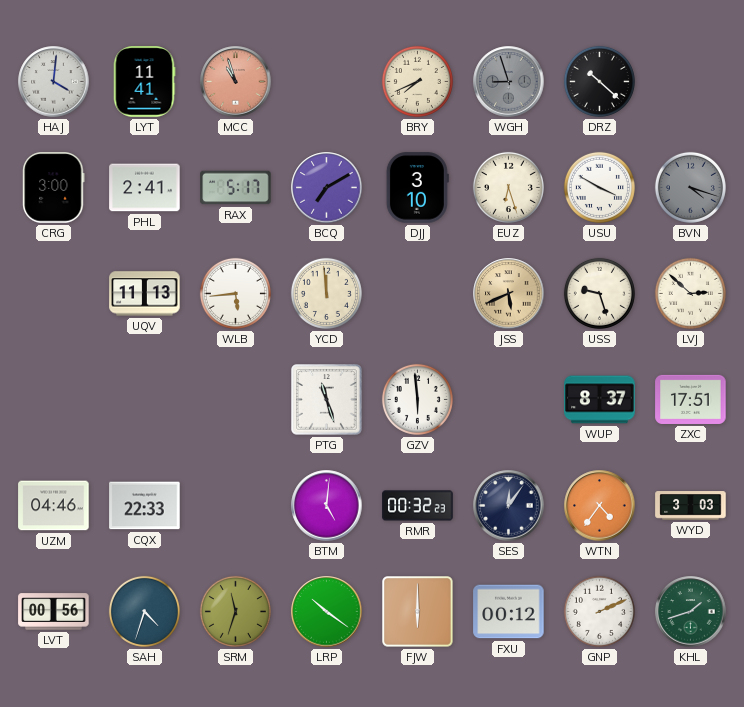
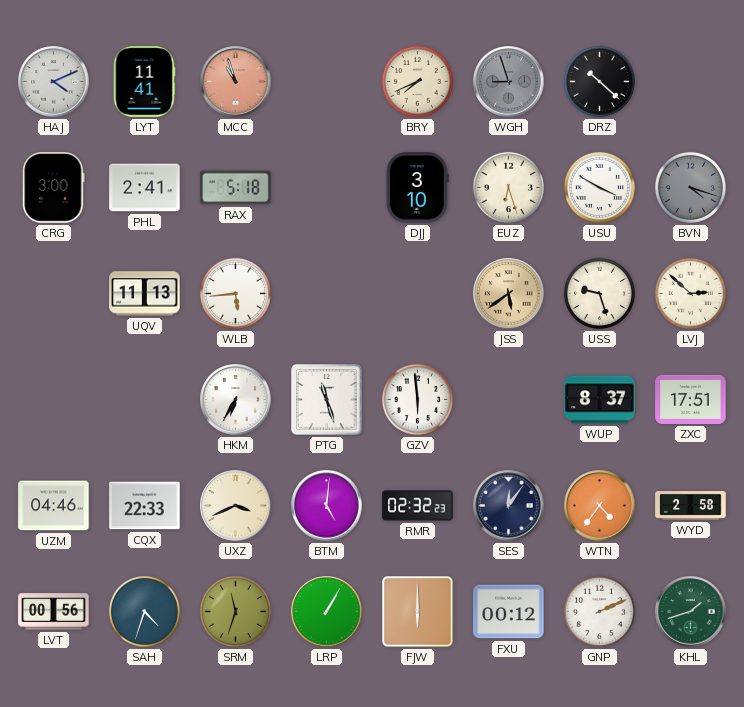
HAJ: 4:01 -> 4:11
RAX: 5:17 -> 5:18
BCQ: 7:10 -> none
YCD: 11:59 -> none
JSS: 5:41 -> 5:39
HKM: none -> 6:35
UXZ: none -> 3:41
RMR: 00:32 -> 02:32
WYD: 3:03 -> 2:58
LRP: 10:21 -> 1:05
